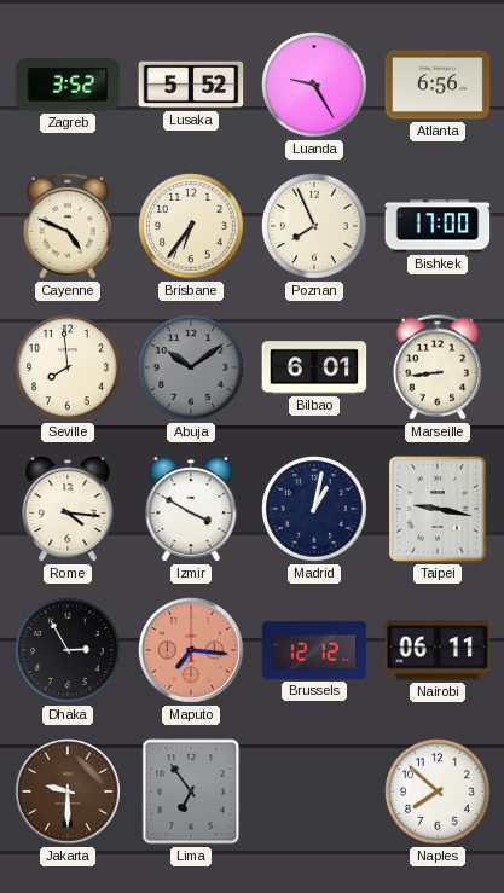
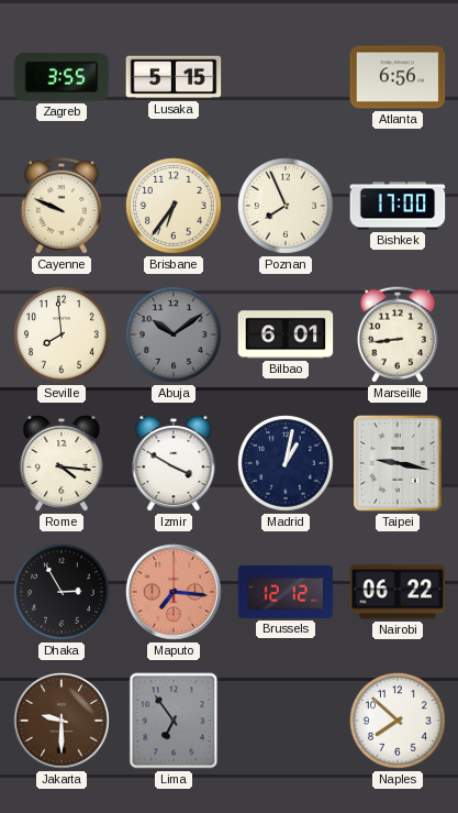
Zagreb: 3:52 -> 3:55
Lusaka: 5:52 -> 5:15
Luanda: 9:25 -> none
Cayenne: 4:49 -> 9:49
Nairobi: 06:11 -> 06:22
